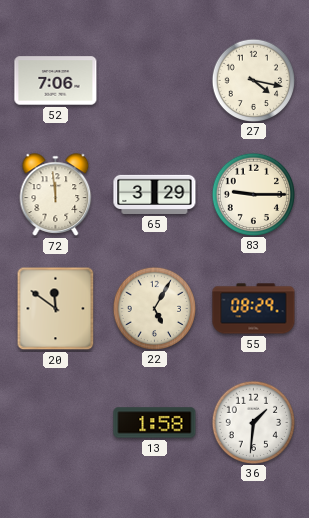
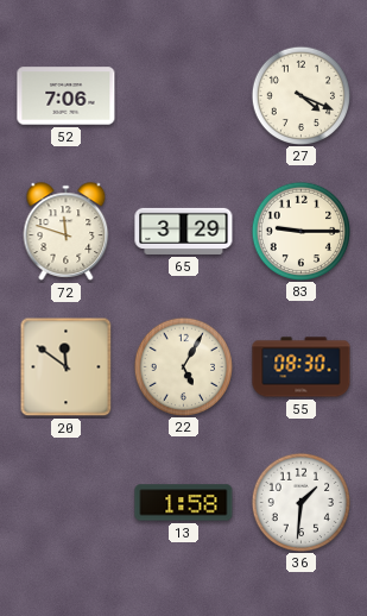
27: 4:17 -> 4:19
72: 11:59 -> 11:48
55: 08:29 -> 08:30
